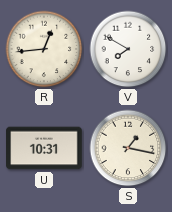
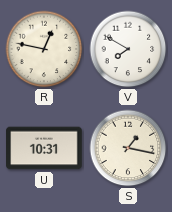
R: 12:44 -> 12:47
